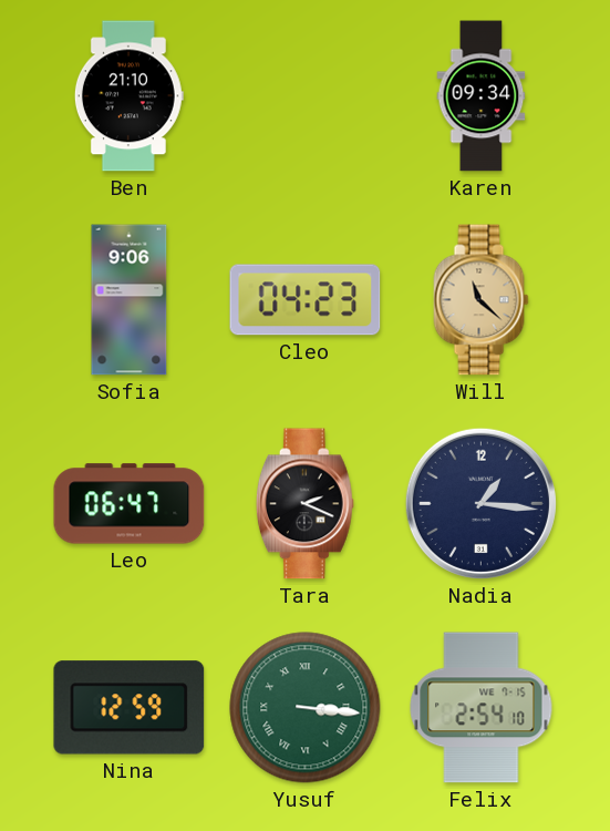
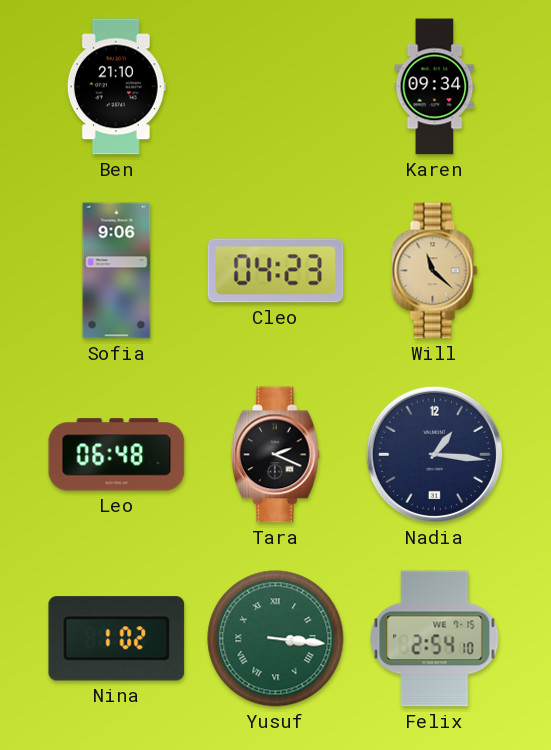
Leo: 06:47 -> 06:48
Nina: 12:59 -> 1:02
